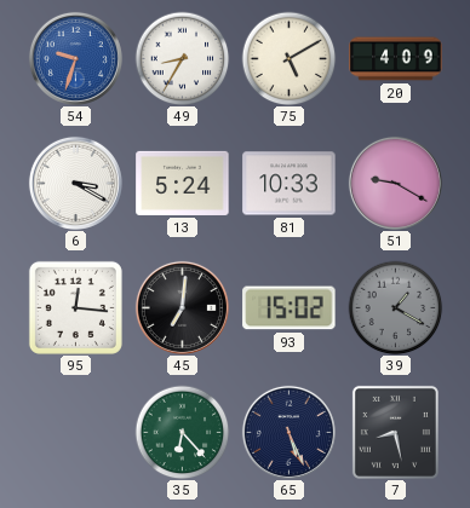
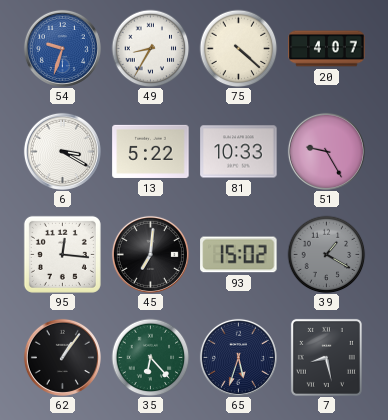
75: 5:10 -> 4:22
20: 4:09 -> 4:07
13: 5:24 -> 5:22
51: 9:20 -> 9:25
62: none -> 1:06
65: 5:26 -> 5:33
